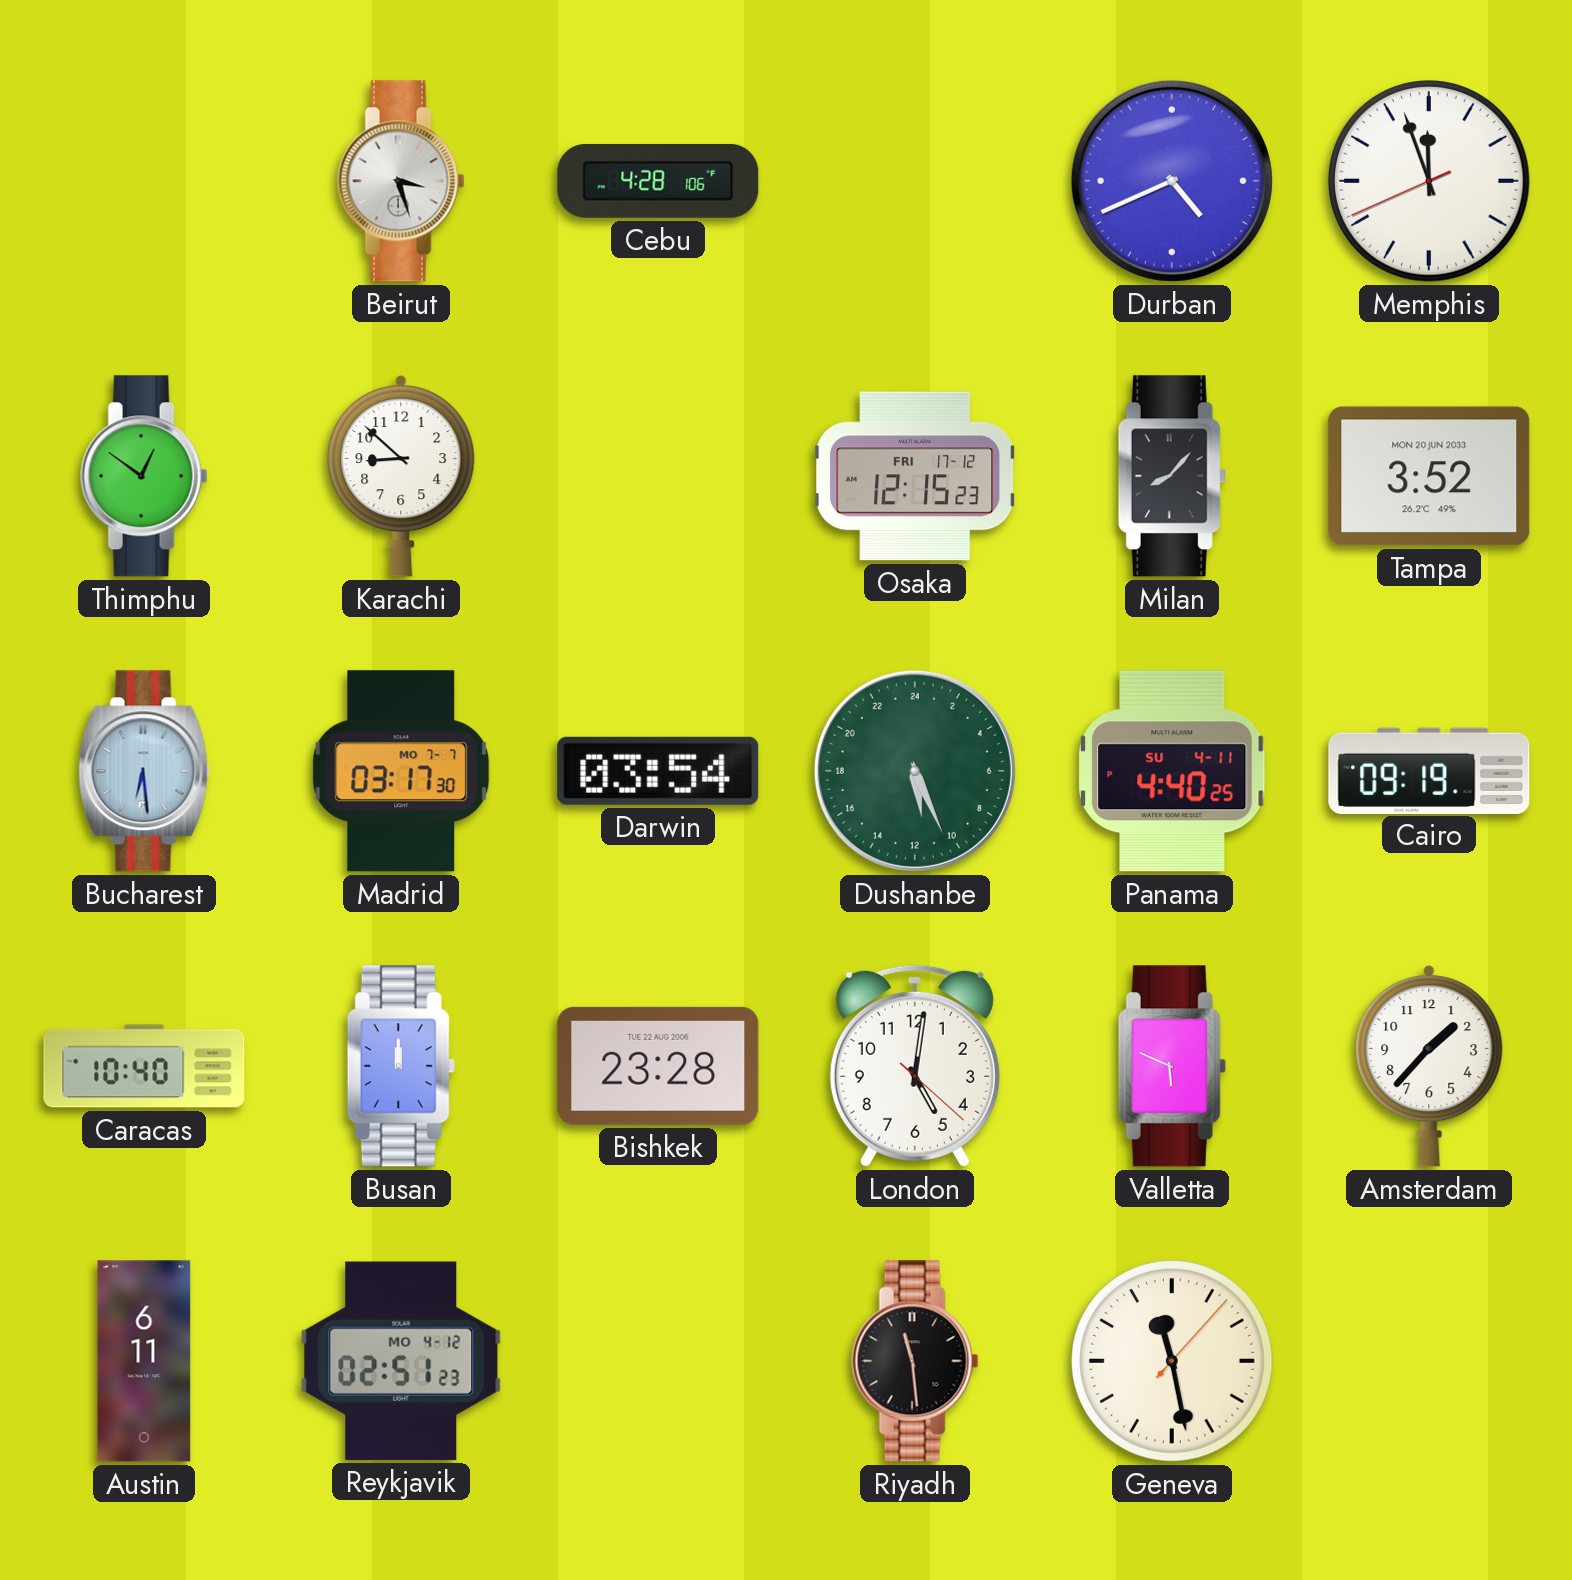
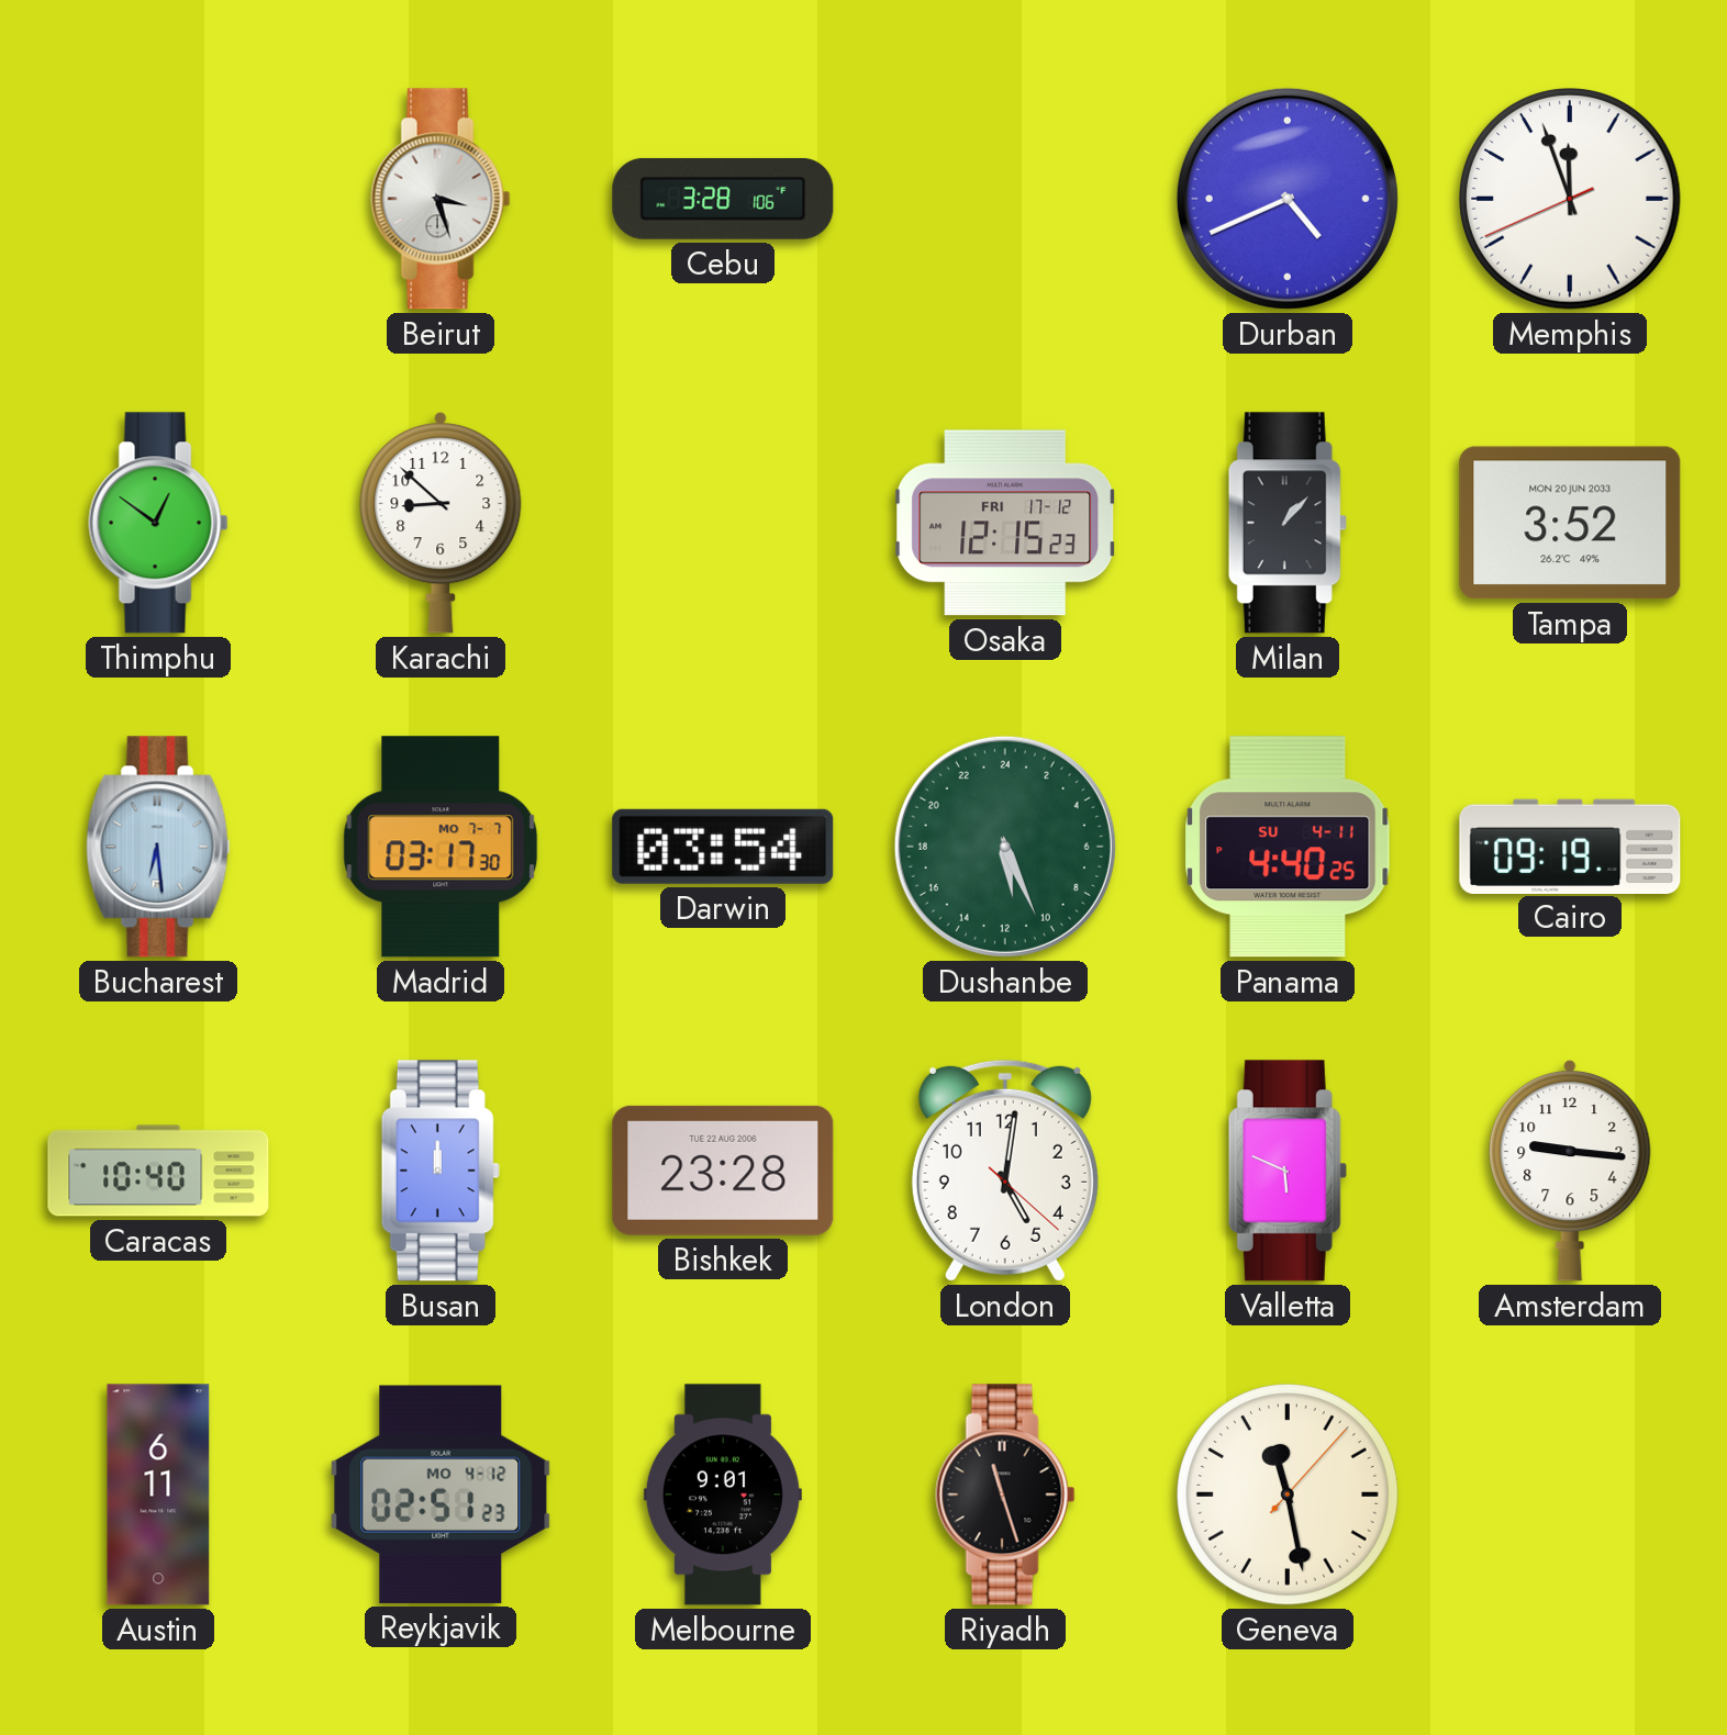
Cebu: 4:28 -> 3:28
Milan: 8:07 -> 1:07
Amsterdam: 1:37 -> 9:16
Melbourne: none -> 9:01
Riyadh: 11:29 -> 11:27
